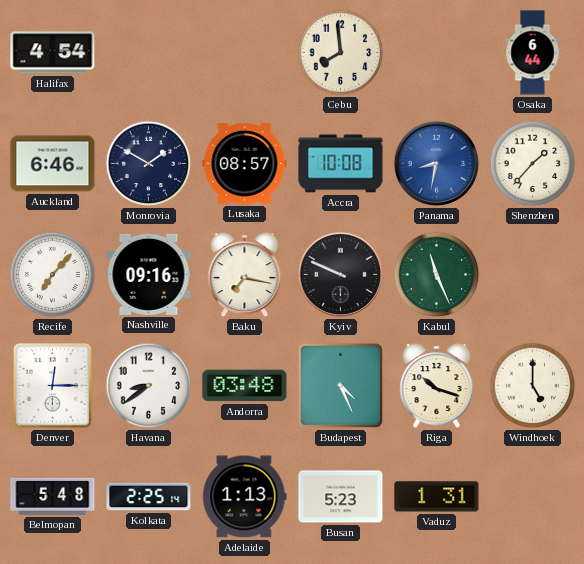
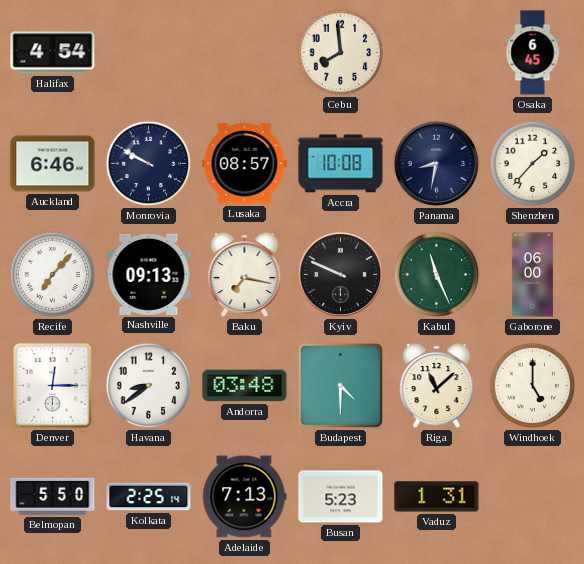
Osaka: 6:44 -> 6:45
Monrovia: 1:50 -> 9:50
Panama dial: blue -> navy
Nashville: 09:16 -> 09:13
Gaborone: none -> 06:00
Budapest: 4:26 -> 4:30
Riga: 10:18 -> 11:08
Belmopan: 5:48 -> 5:50
Adelaide: 1:13 -> 7:13
